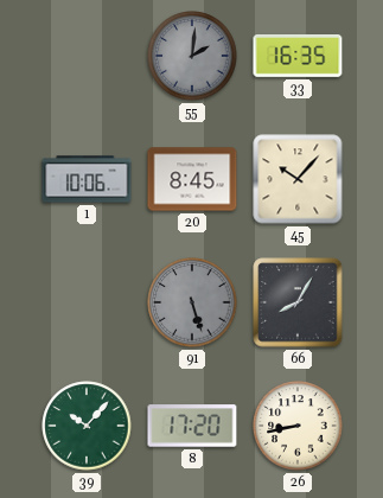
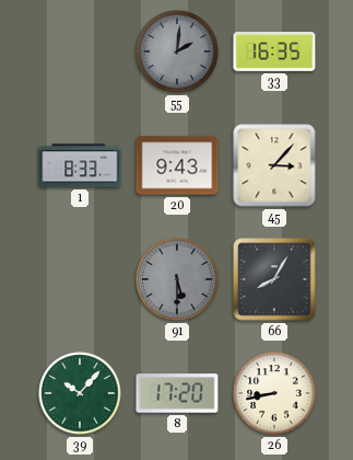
1: 10:06 -> 8:33
20: 8:45 -> 9:43
45: 10:07 -> 3:07
91: 5:27 -> 5:30
